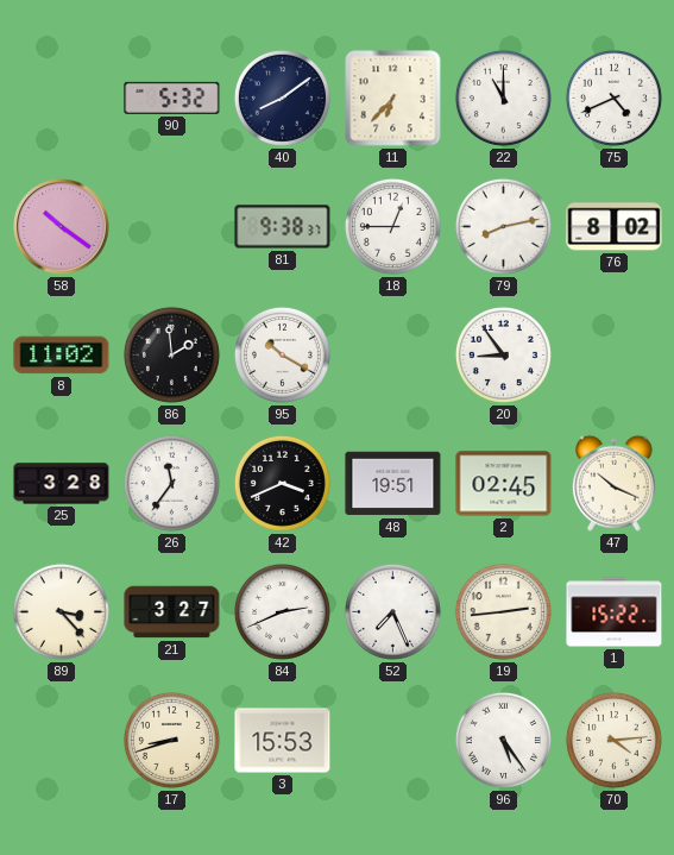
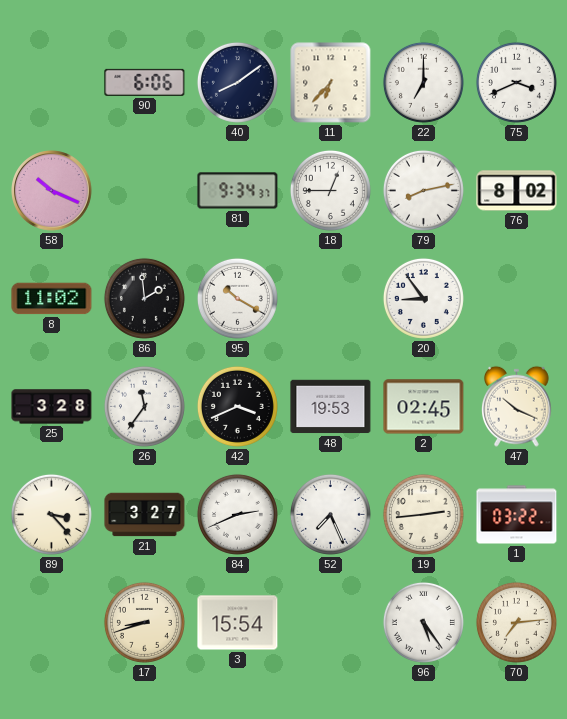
90: 5:32 -> 6:06
22: 11:00 -> 7:00
75: 4:41 -> 3:41
58: 10:21 -> 10:19
81: 9:38 -> 9:34
48: 19:51 -> 19:53
1: 15:22 -> 03:22
3: 15:53 -> 15:54
70: 4:14 -> 7:14
